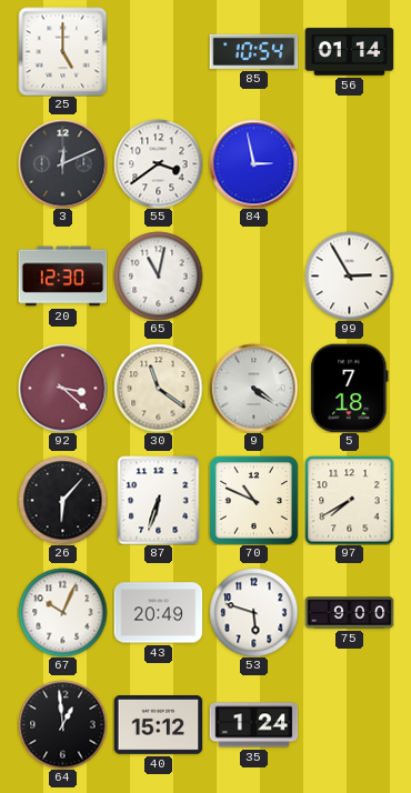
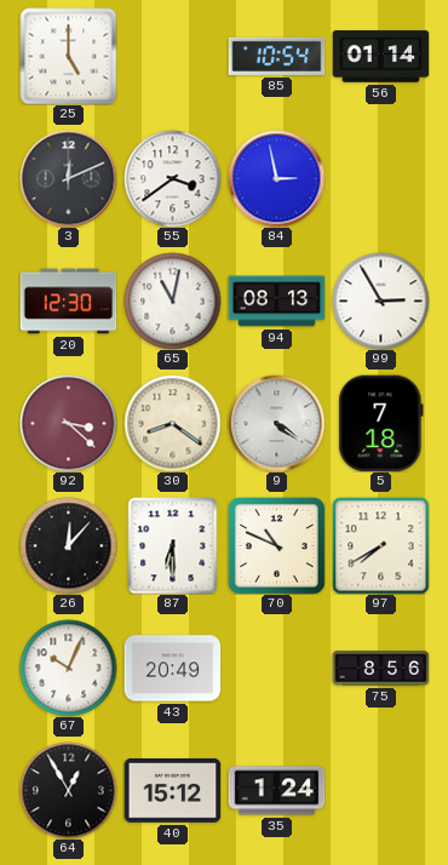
94: none -> 08:13
30: 11:21 -> 8:21
26: 6:07 -> 12:07
87: 6:33 -> 6:30
53: 5:48 -> none
75: 9:00 -> 8:56
64: 12:59 -> 12:55
